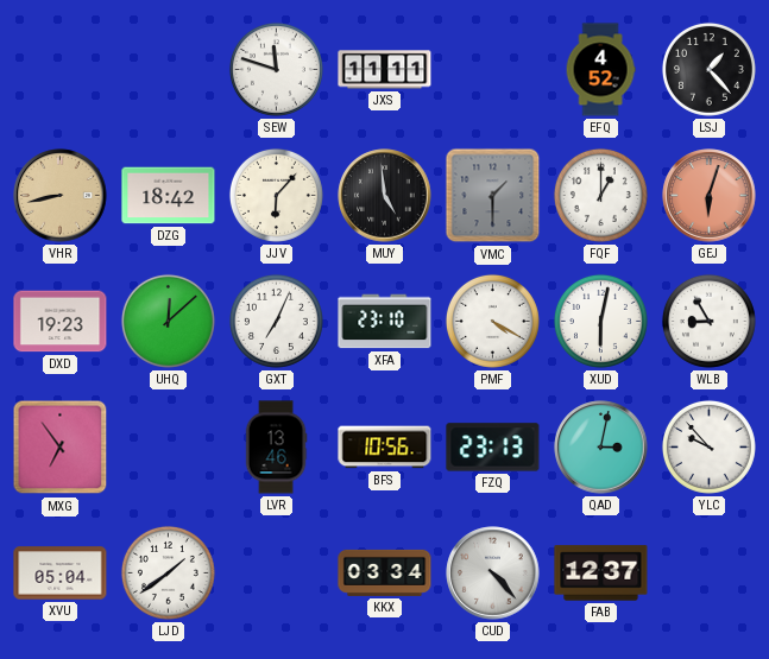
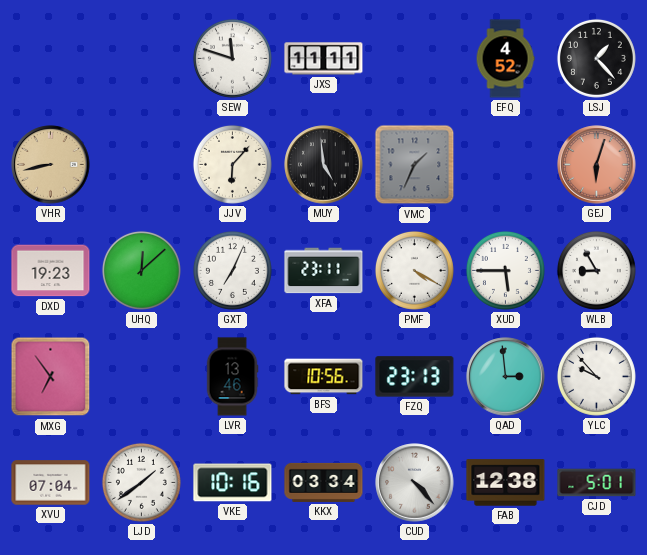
DZG: 18:42 -> none
VMC: 1:30 -> 1:34
FQF: 1:00 -> none
XFA: 23:10 -> 23:11
XUD: 6:02 -> 5:45
QAD: 3:02 -> 2:59
XVU: 05:04 -> 07:04
VKE: none -> 10:16
FAB: 12:37 -> 12:38
CJD: none -> 5:01
